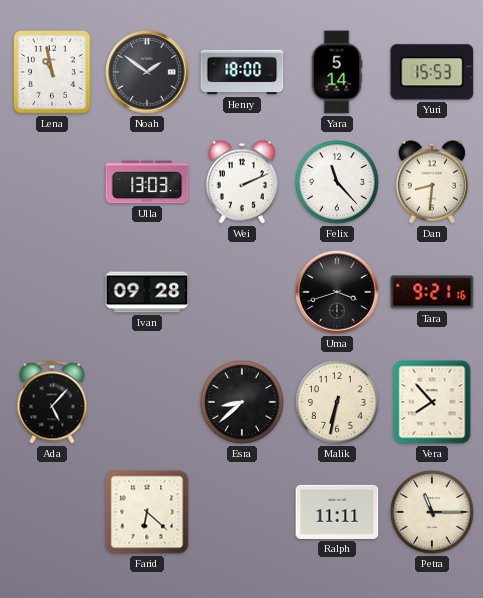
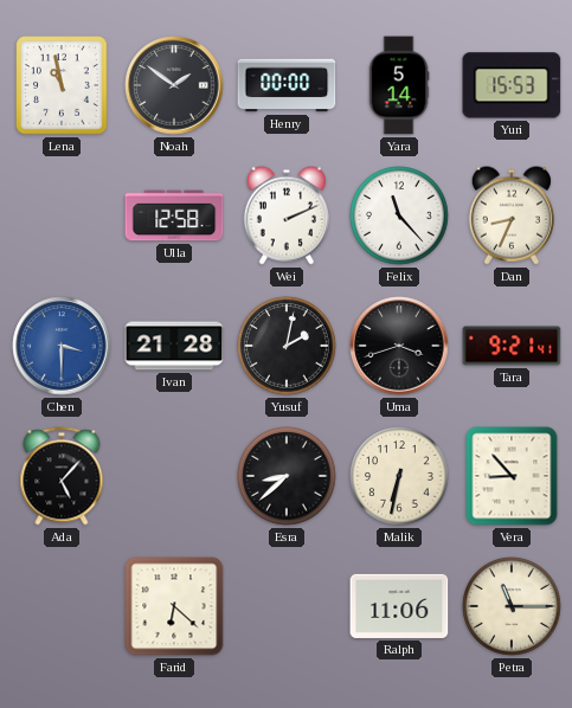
Henry: 18:00 -> 00:00
Ulla: 13:03 -> 12:58
Dan: 8:31 -> 8:34
Chen: none -> 3:30
Ivan: 09:28 -> 21:28
Yusuf: none -> 2:02
Tara: 9:21:16 -> 9:21:41
Vera: 7:53 -> 8:53
Ralph: 11:11 -> 11:06
